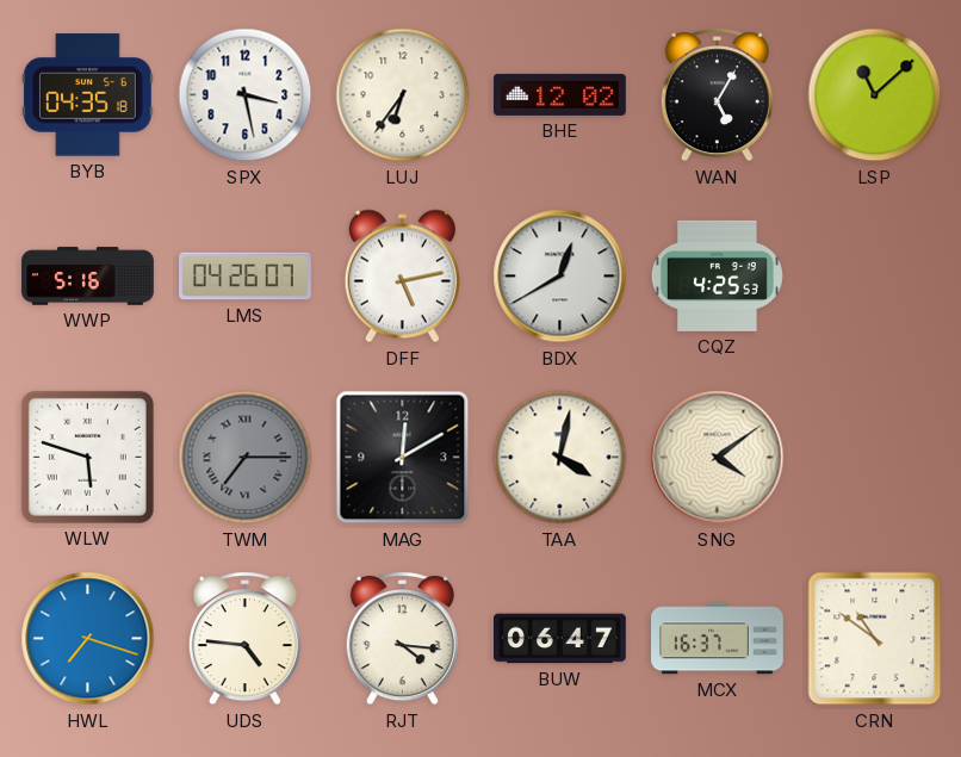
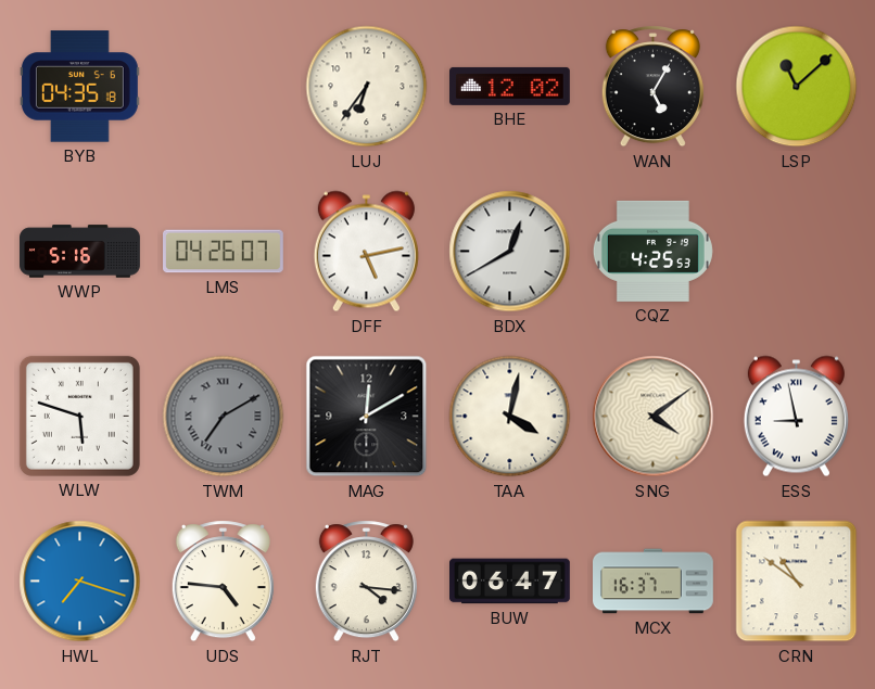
SPX: 3:28 -> none
TWM: 7:15 -> 7:10
ESS: none -> 8:58
